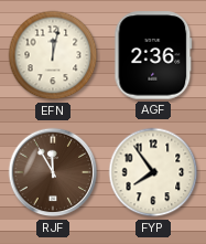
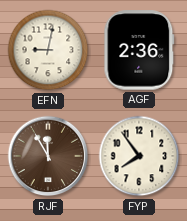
EFN: 12:02 -> 9:02
